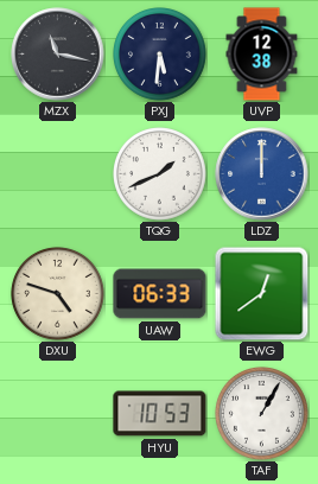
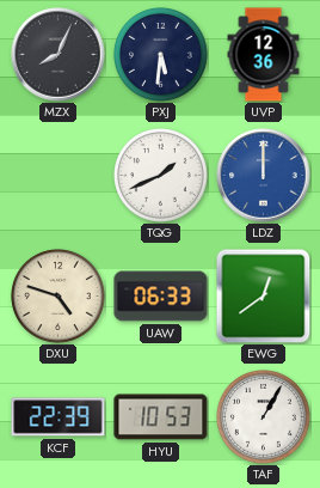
MZX: 11:17 -> 8:04
UVP: 12:38 -> 12:36
KCF: none -> 22:39
